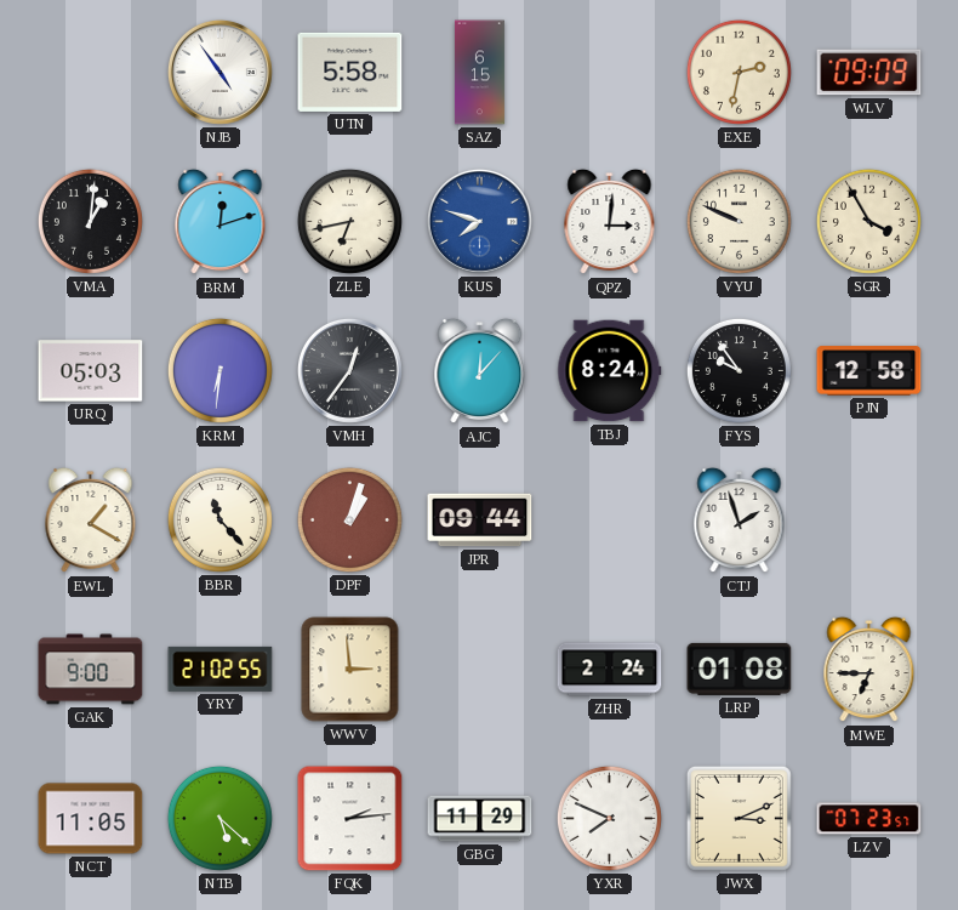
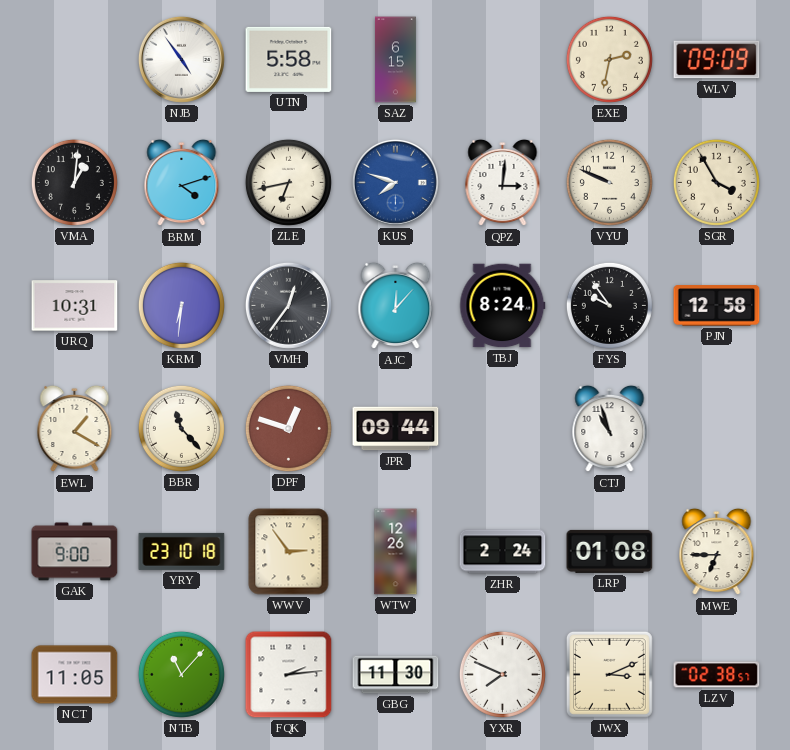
BRM: 12:12 -> 4:12
URQ: 05:03 -> 10:31
DPF: 1:03 -> 12:48
CTJ: 1:57 -> 10:57
YRY: 21:02 -> 23:10
WWV: 2:59 -> 2:54
WTW: none -> 12:26
NTB: 5:22 -> 11:07
GBG: 11:29 -> 11:30
LZV: 07:23 -> 02:38
